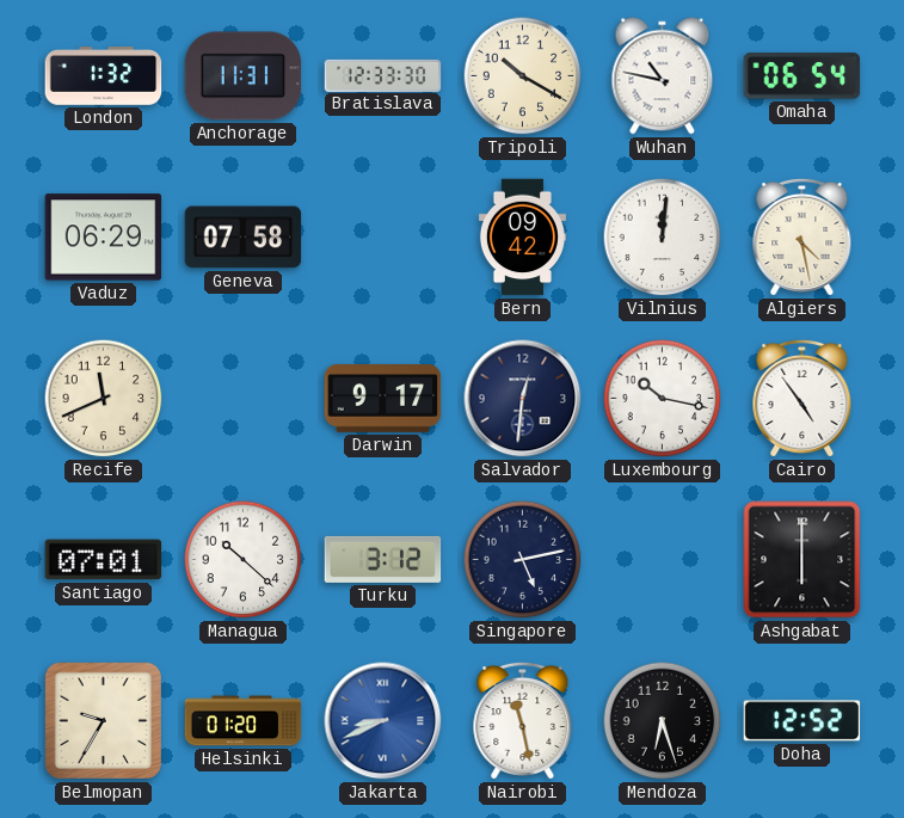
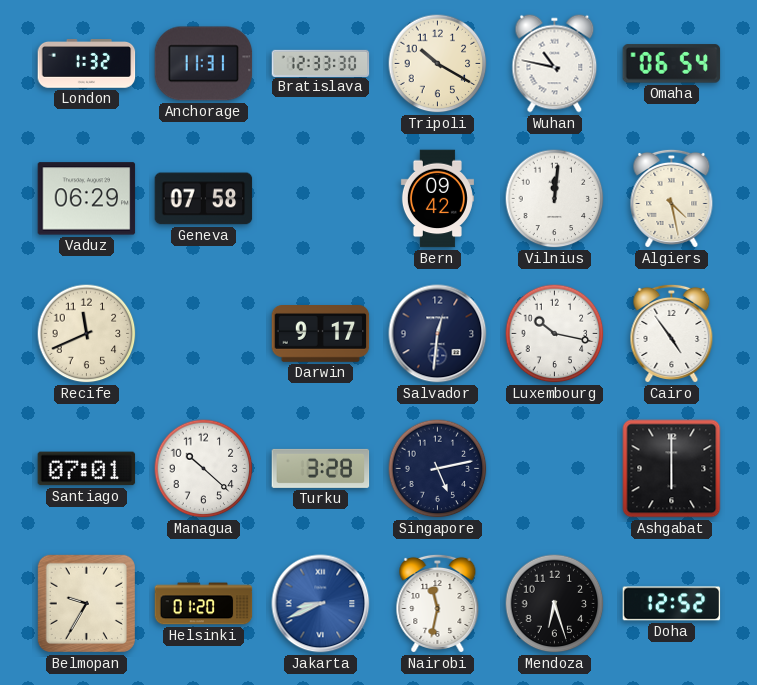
Turku: 3:12 -> 3:28
Nairobi: 11:28 -> 11:32
